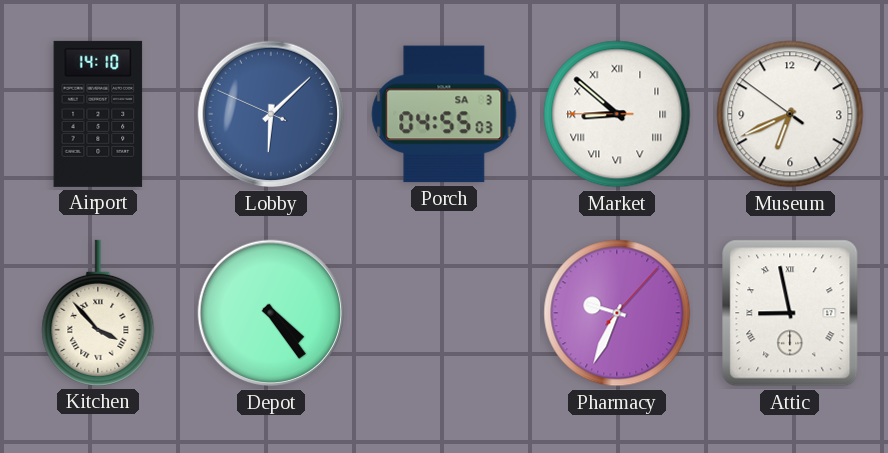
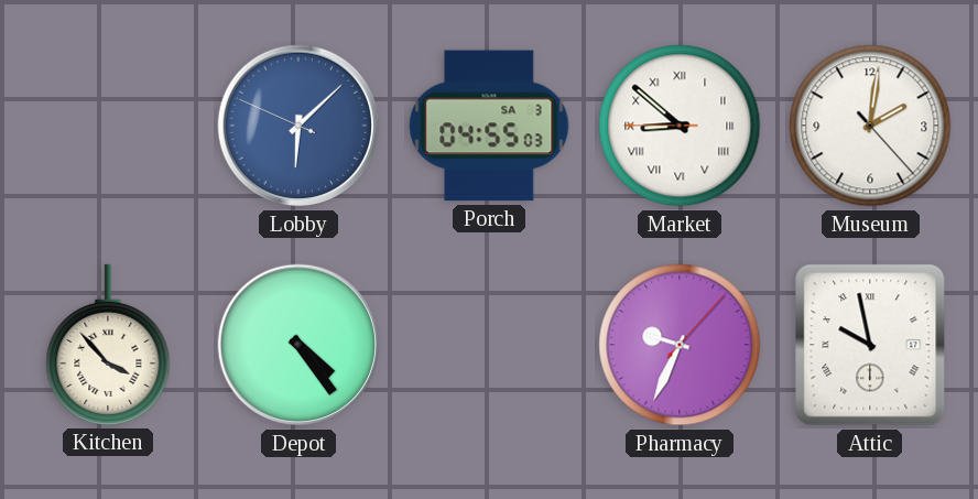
Airport: 14:10 -> none
Museum: 6:40 -> 2:01
Attic: 8:58 -> 9:58
